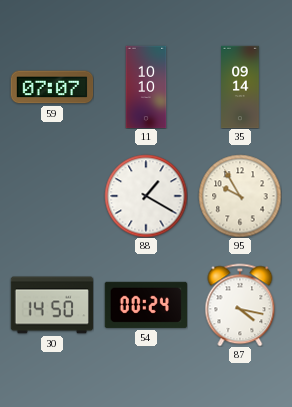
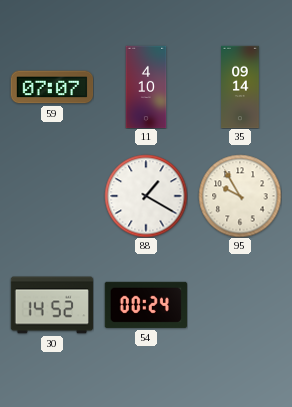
11: 10:10 -> 4:10
30: 14:50 -> 14:52
87: 4:17 -> none
